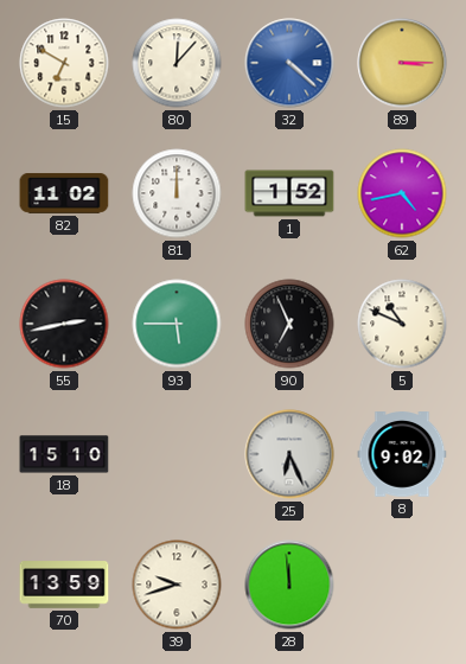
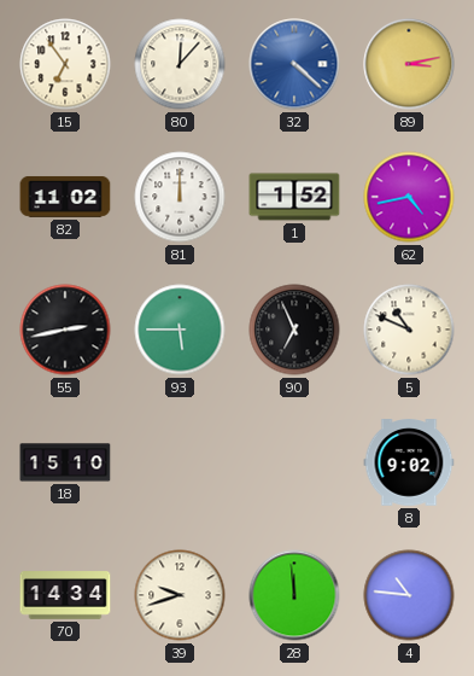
15: 6:50 -> 6:54
89: 3:15 -> 3:13
25: 6:26 -> none
70: 13:59 -> 14:34
4: none -> 10:46
